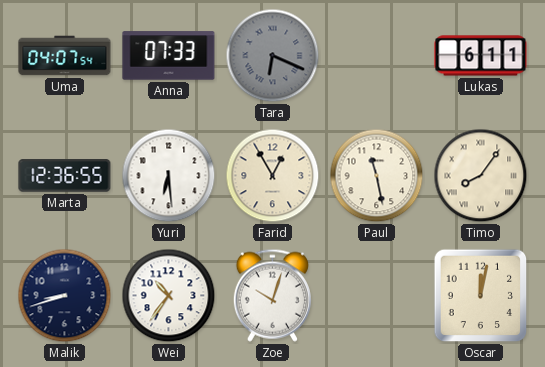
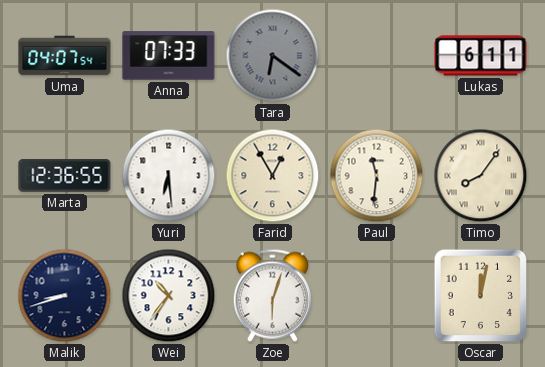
Tara: 6:19 -> 6:21
Paul: 11:28 -> 11:31
Zoe: 10:03 -> 6:03
